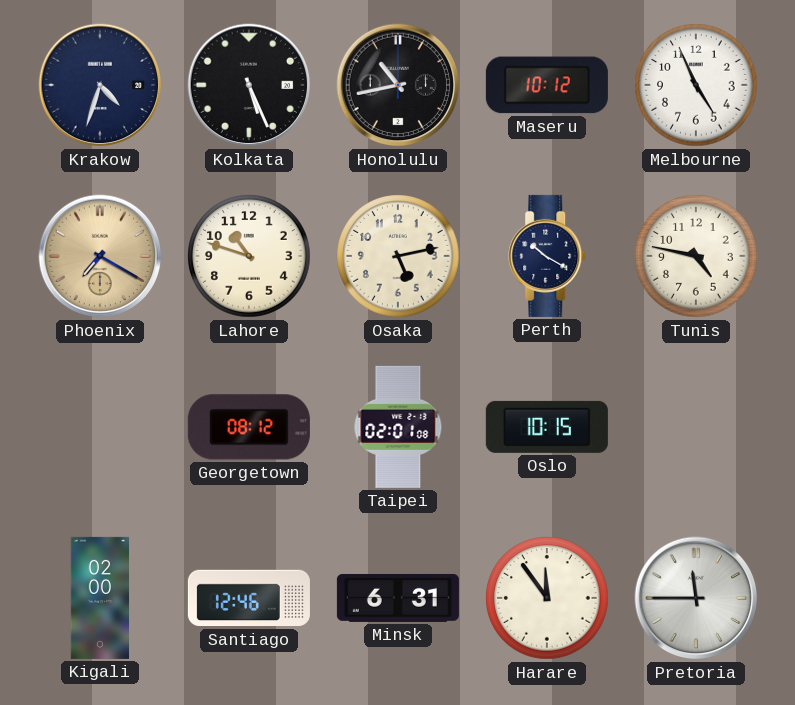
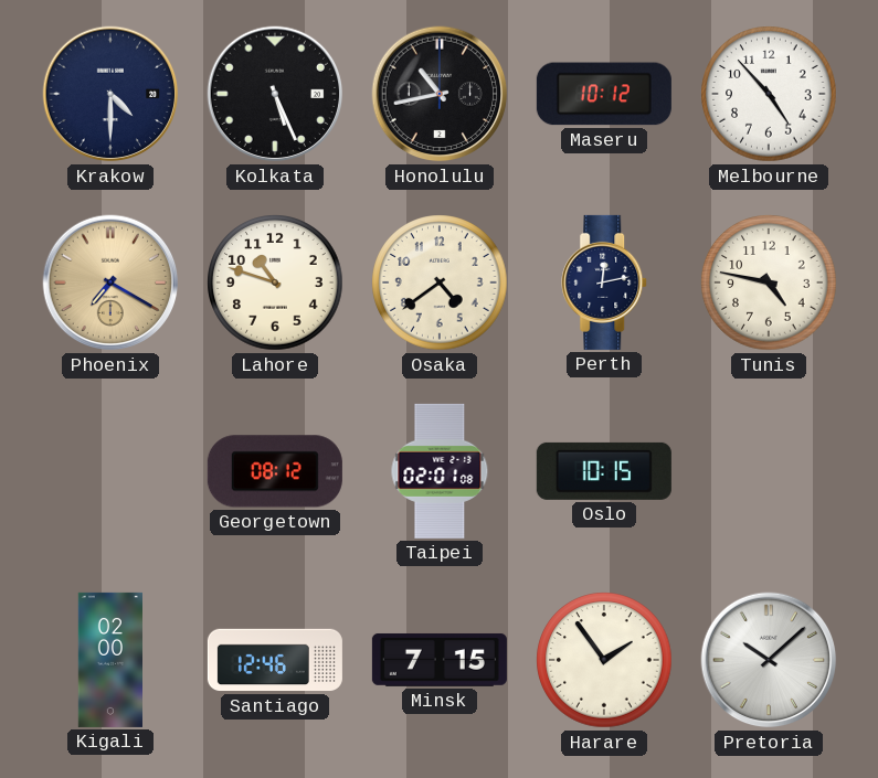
Krakow: 4:33 -> 4:30
Melbourne: 4:56 -> 4:53
Osaka: 5:13 -> 4:39
Perth: 10:20 -> 12:13
Minsk: 6:31 -> 7:15
Harare: 11:54 -> 1:54
Pretoria: 11:45 -> 10:08
